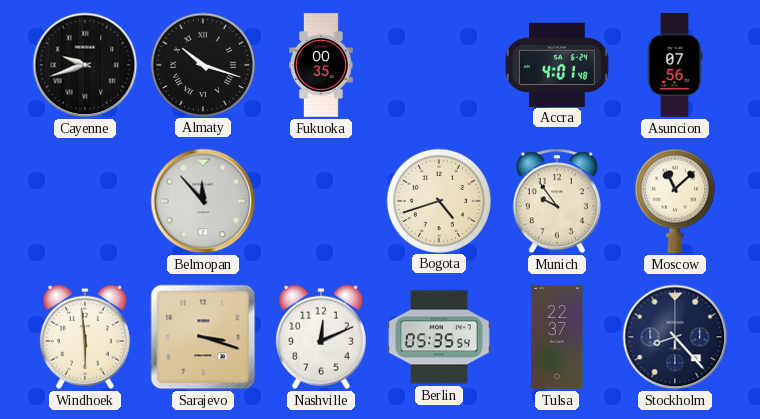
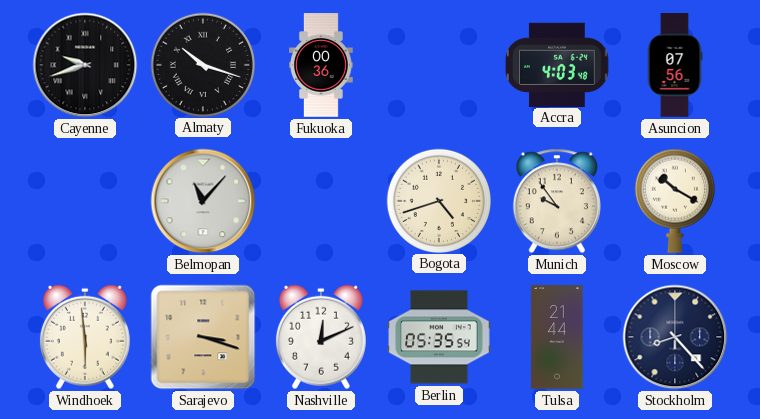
Fukuoka: 00:35 -> 00:36
Accra: 4:01 -> 4:03
Belmopan: 11:53 -> 11:07
Moscow: 11:08 -> 10:20
Tulsa: 22:37 -> 21:44
